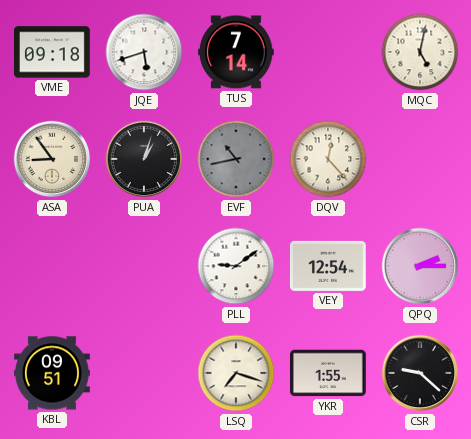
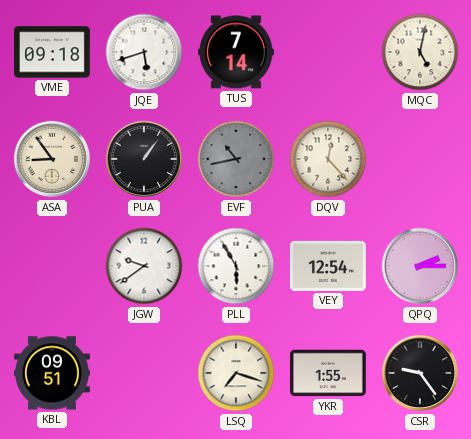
PUA: 1:03 -> 1:06
JGW: none -> 9:39
PLL: 9:09 -> 5:55
CSR: 9:22 -> 9:24
